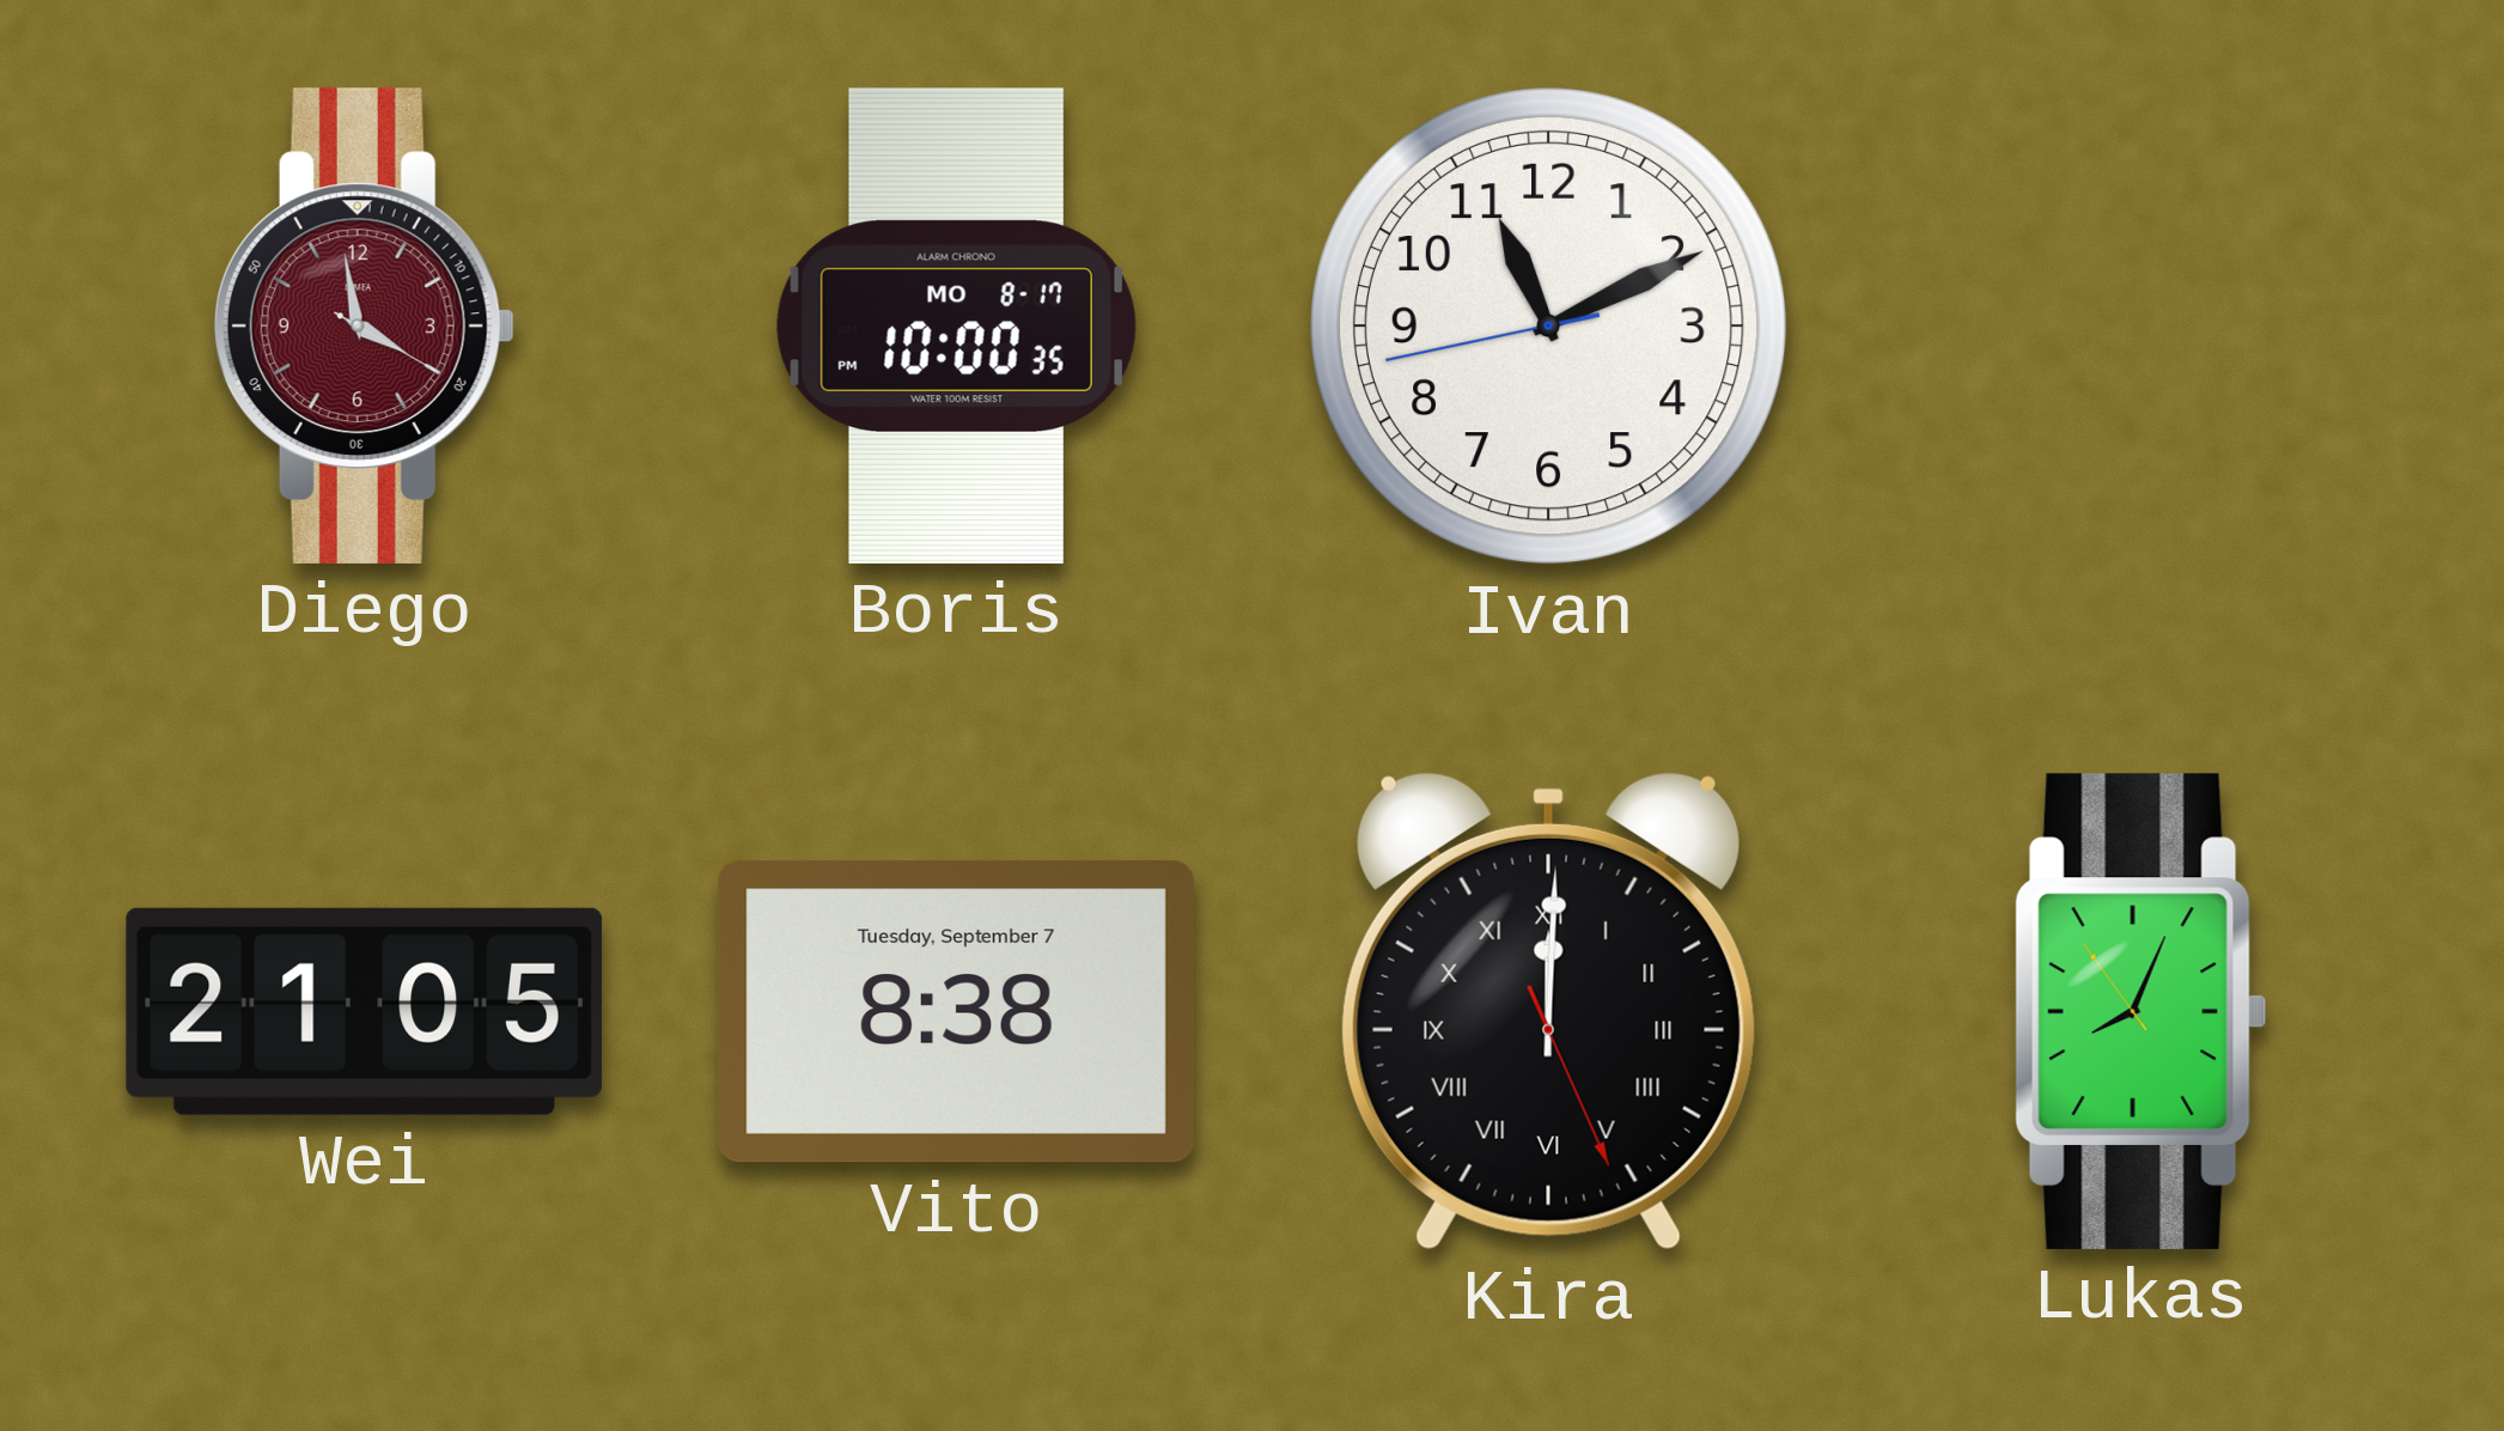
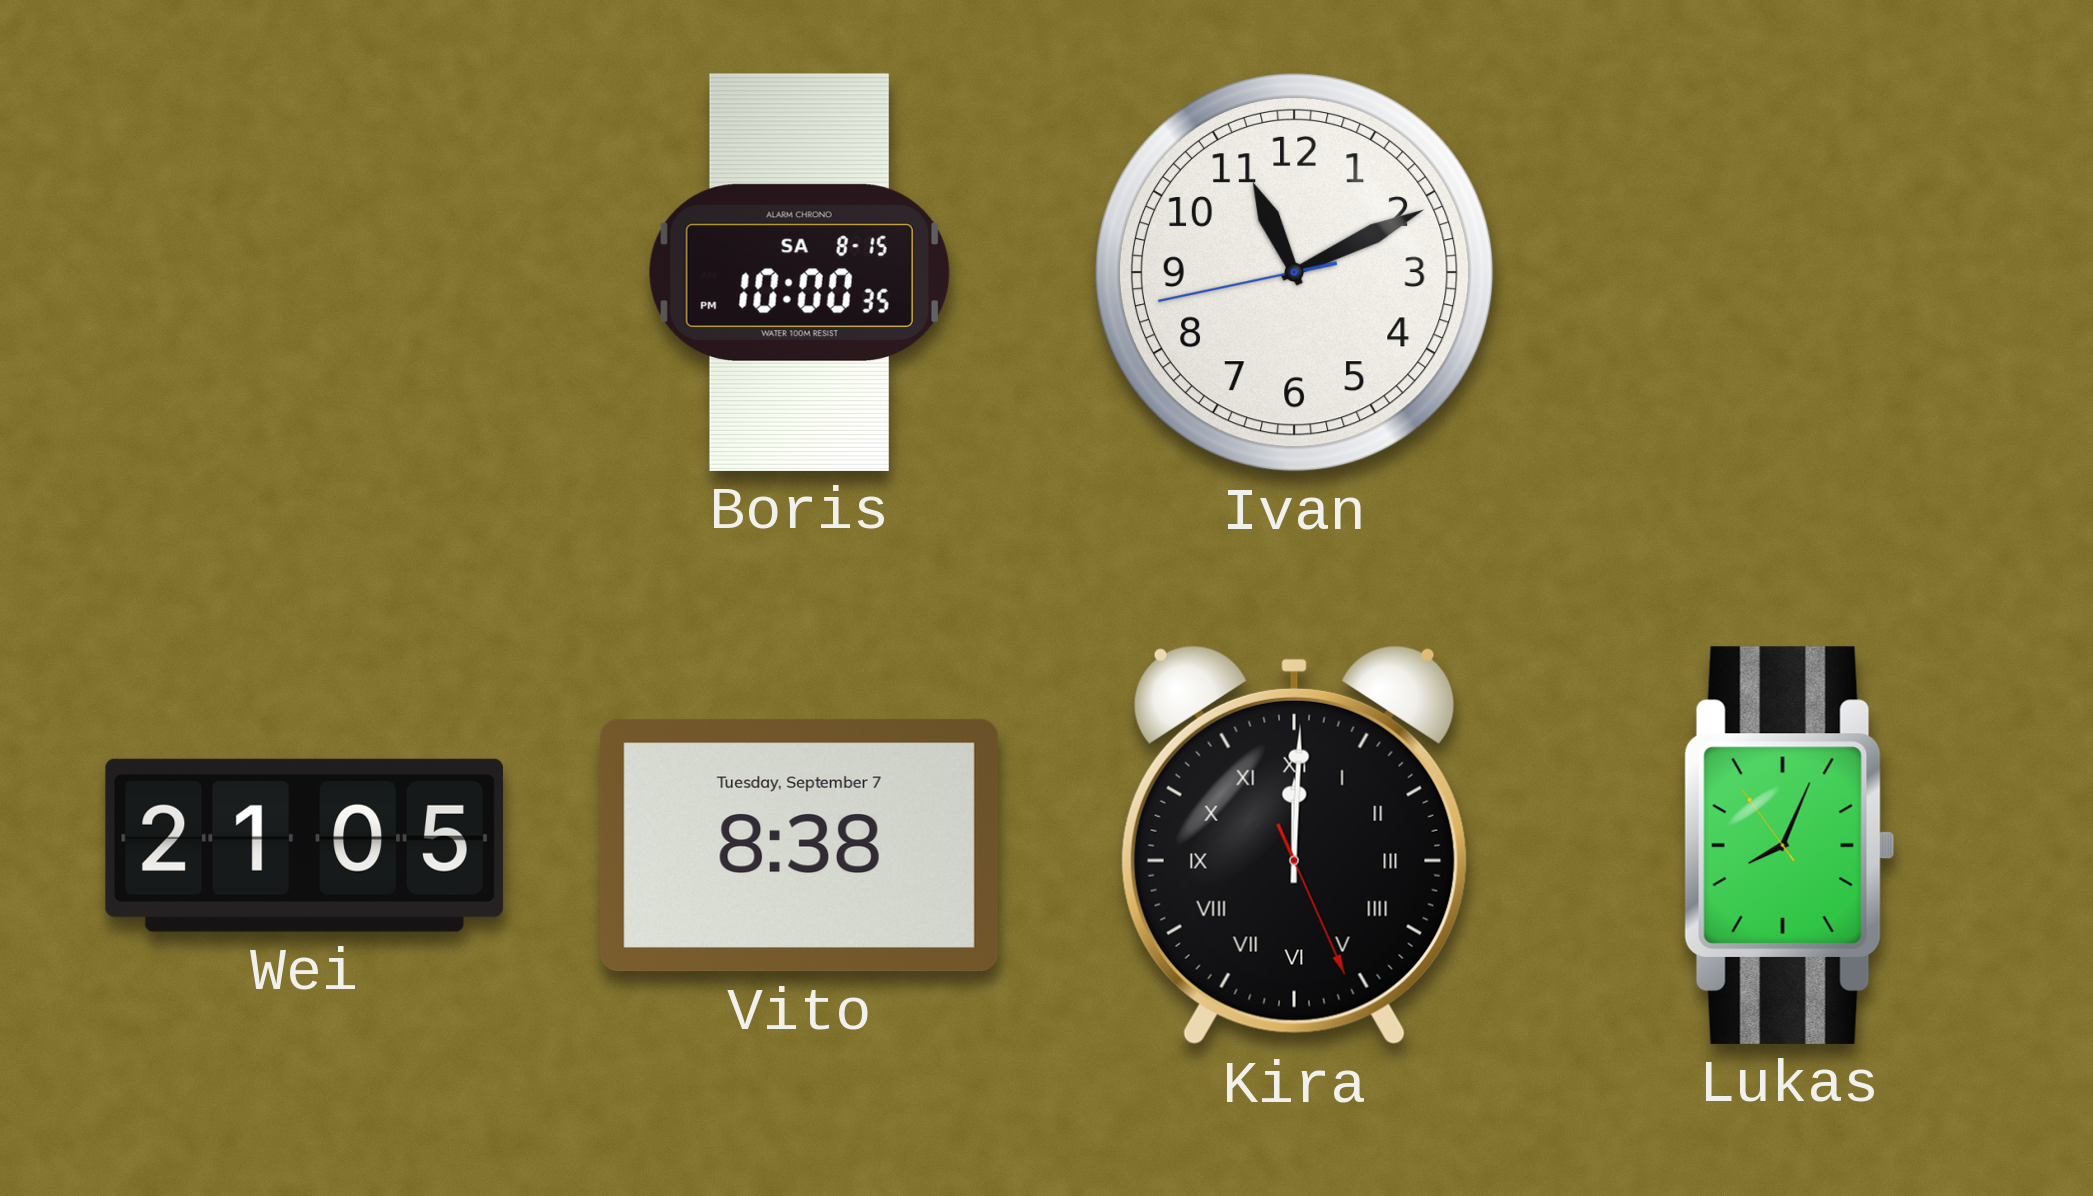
Diego: 3:58 -> none
Boris date: MO 8-17 -> SA 8-15
